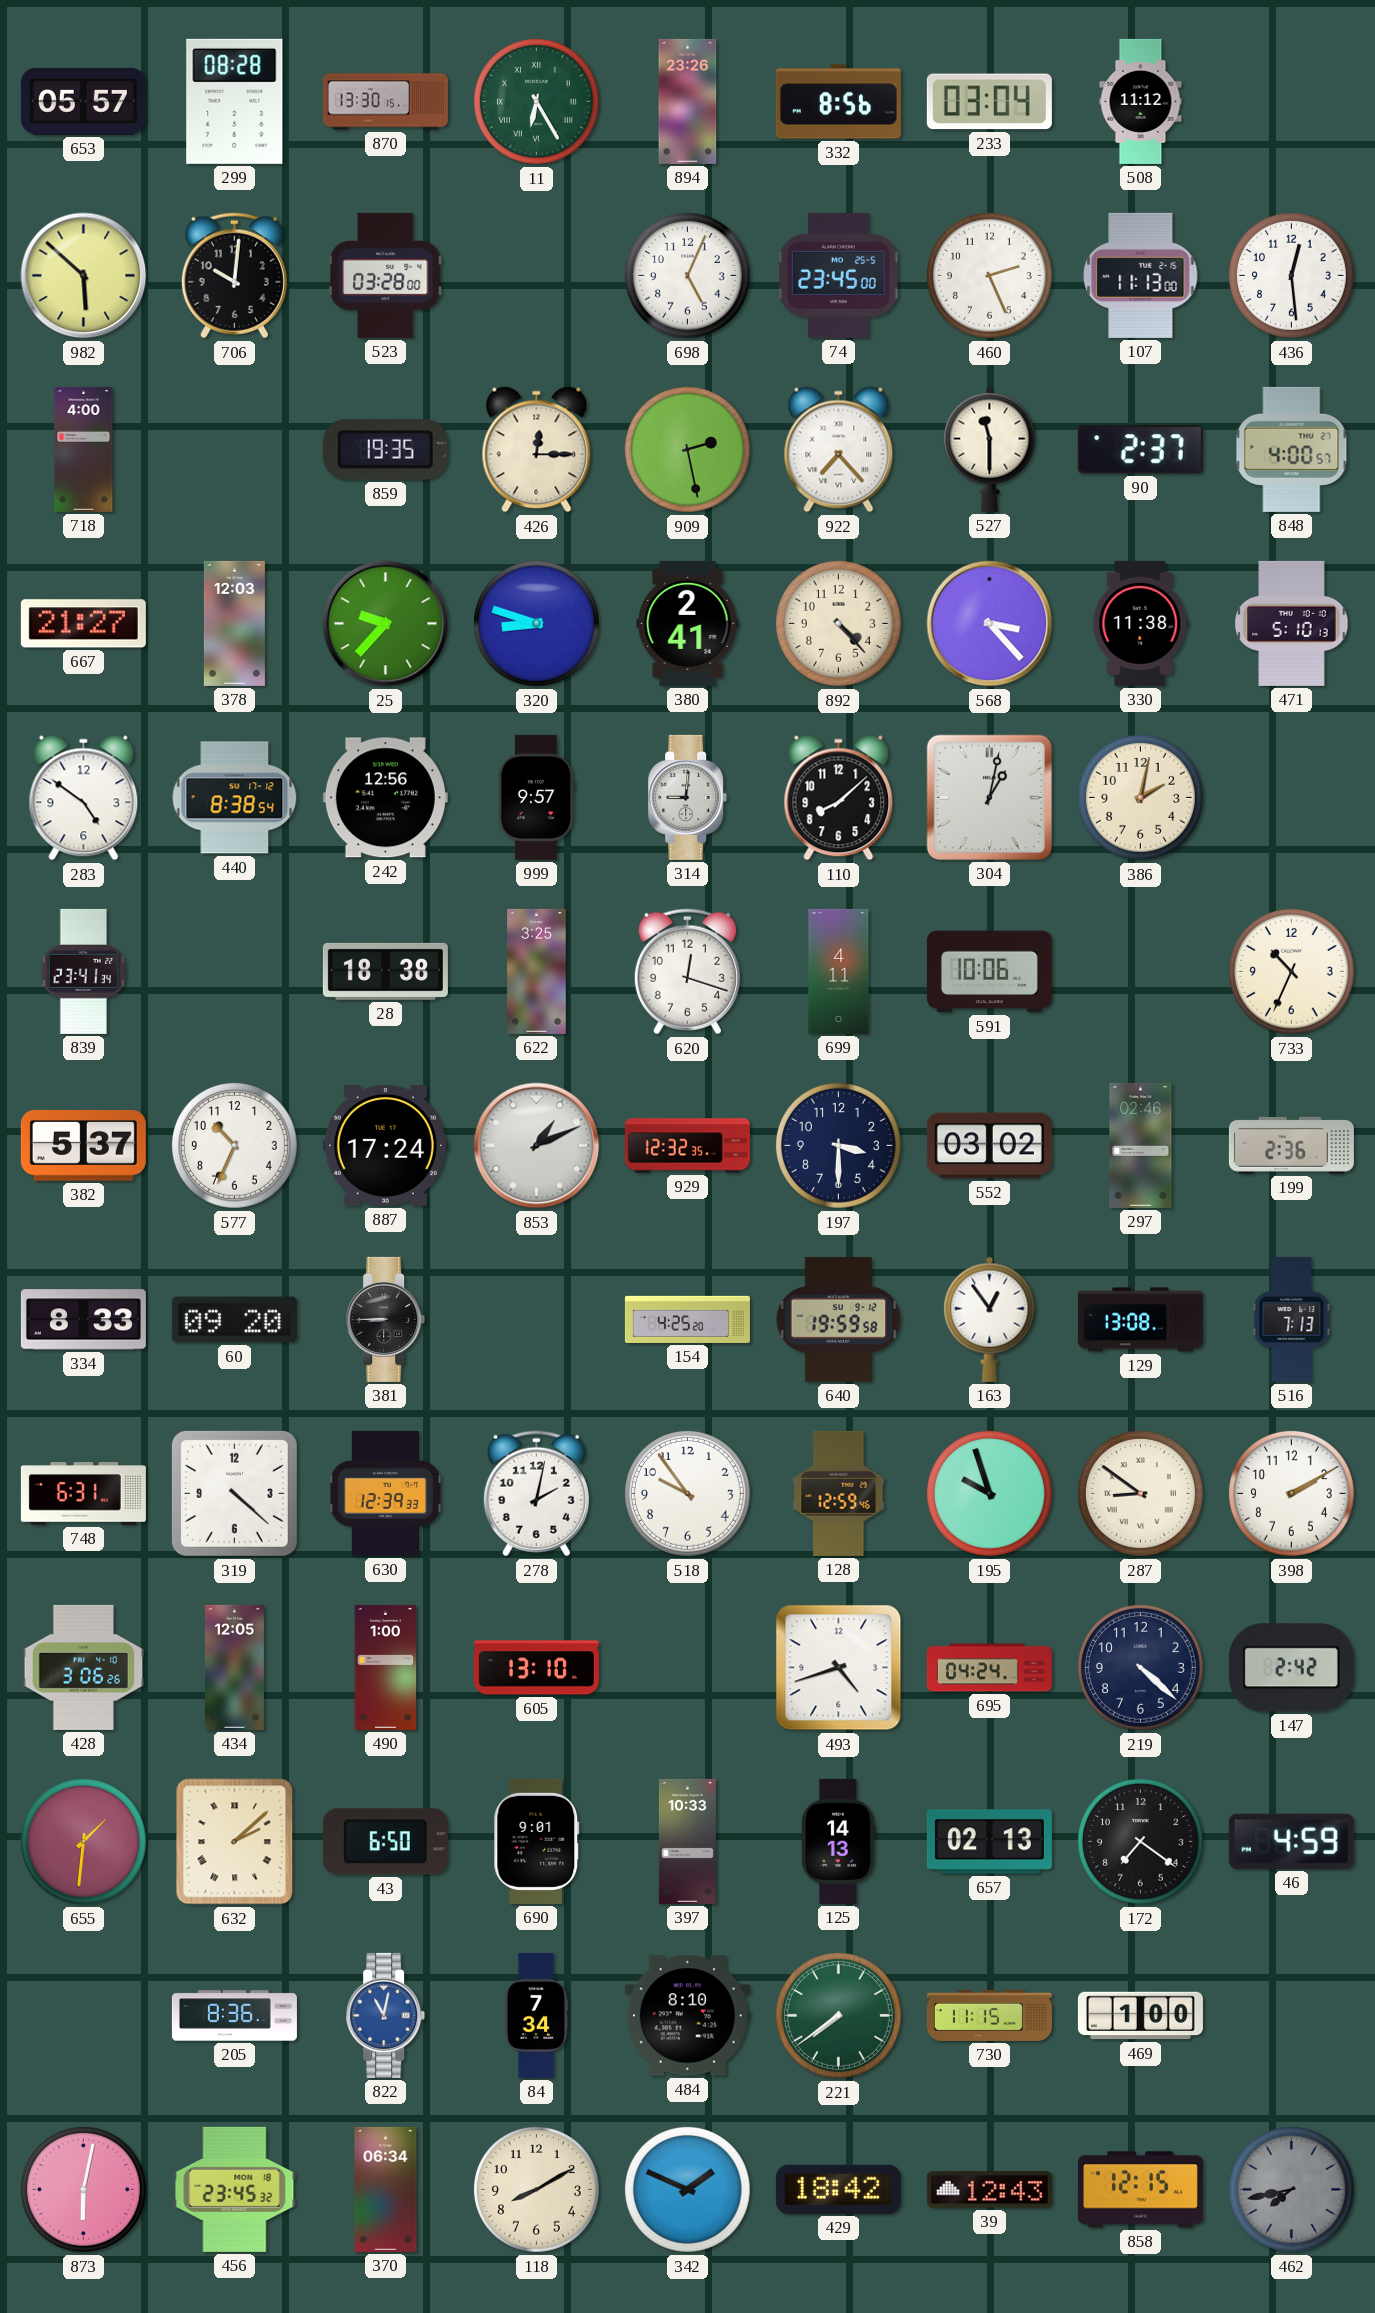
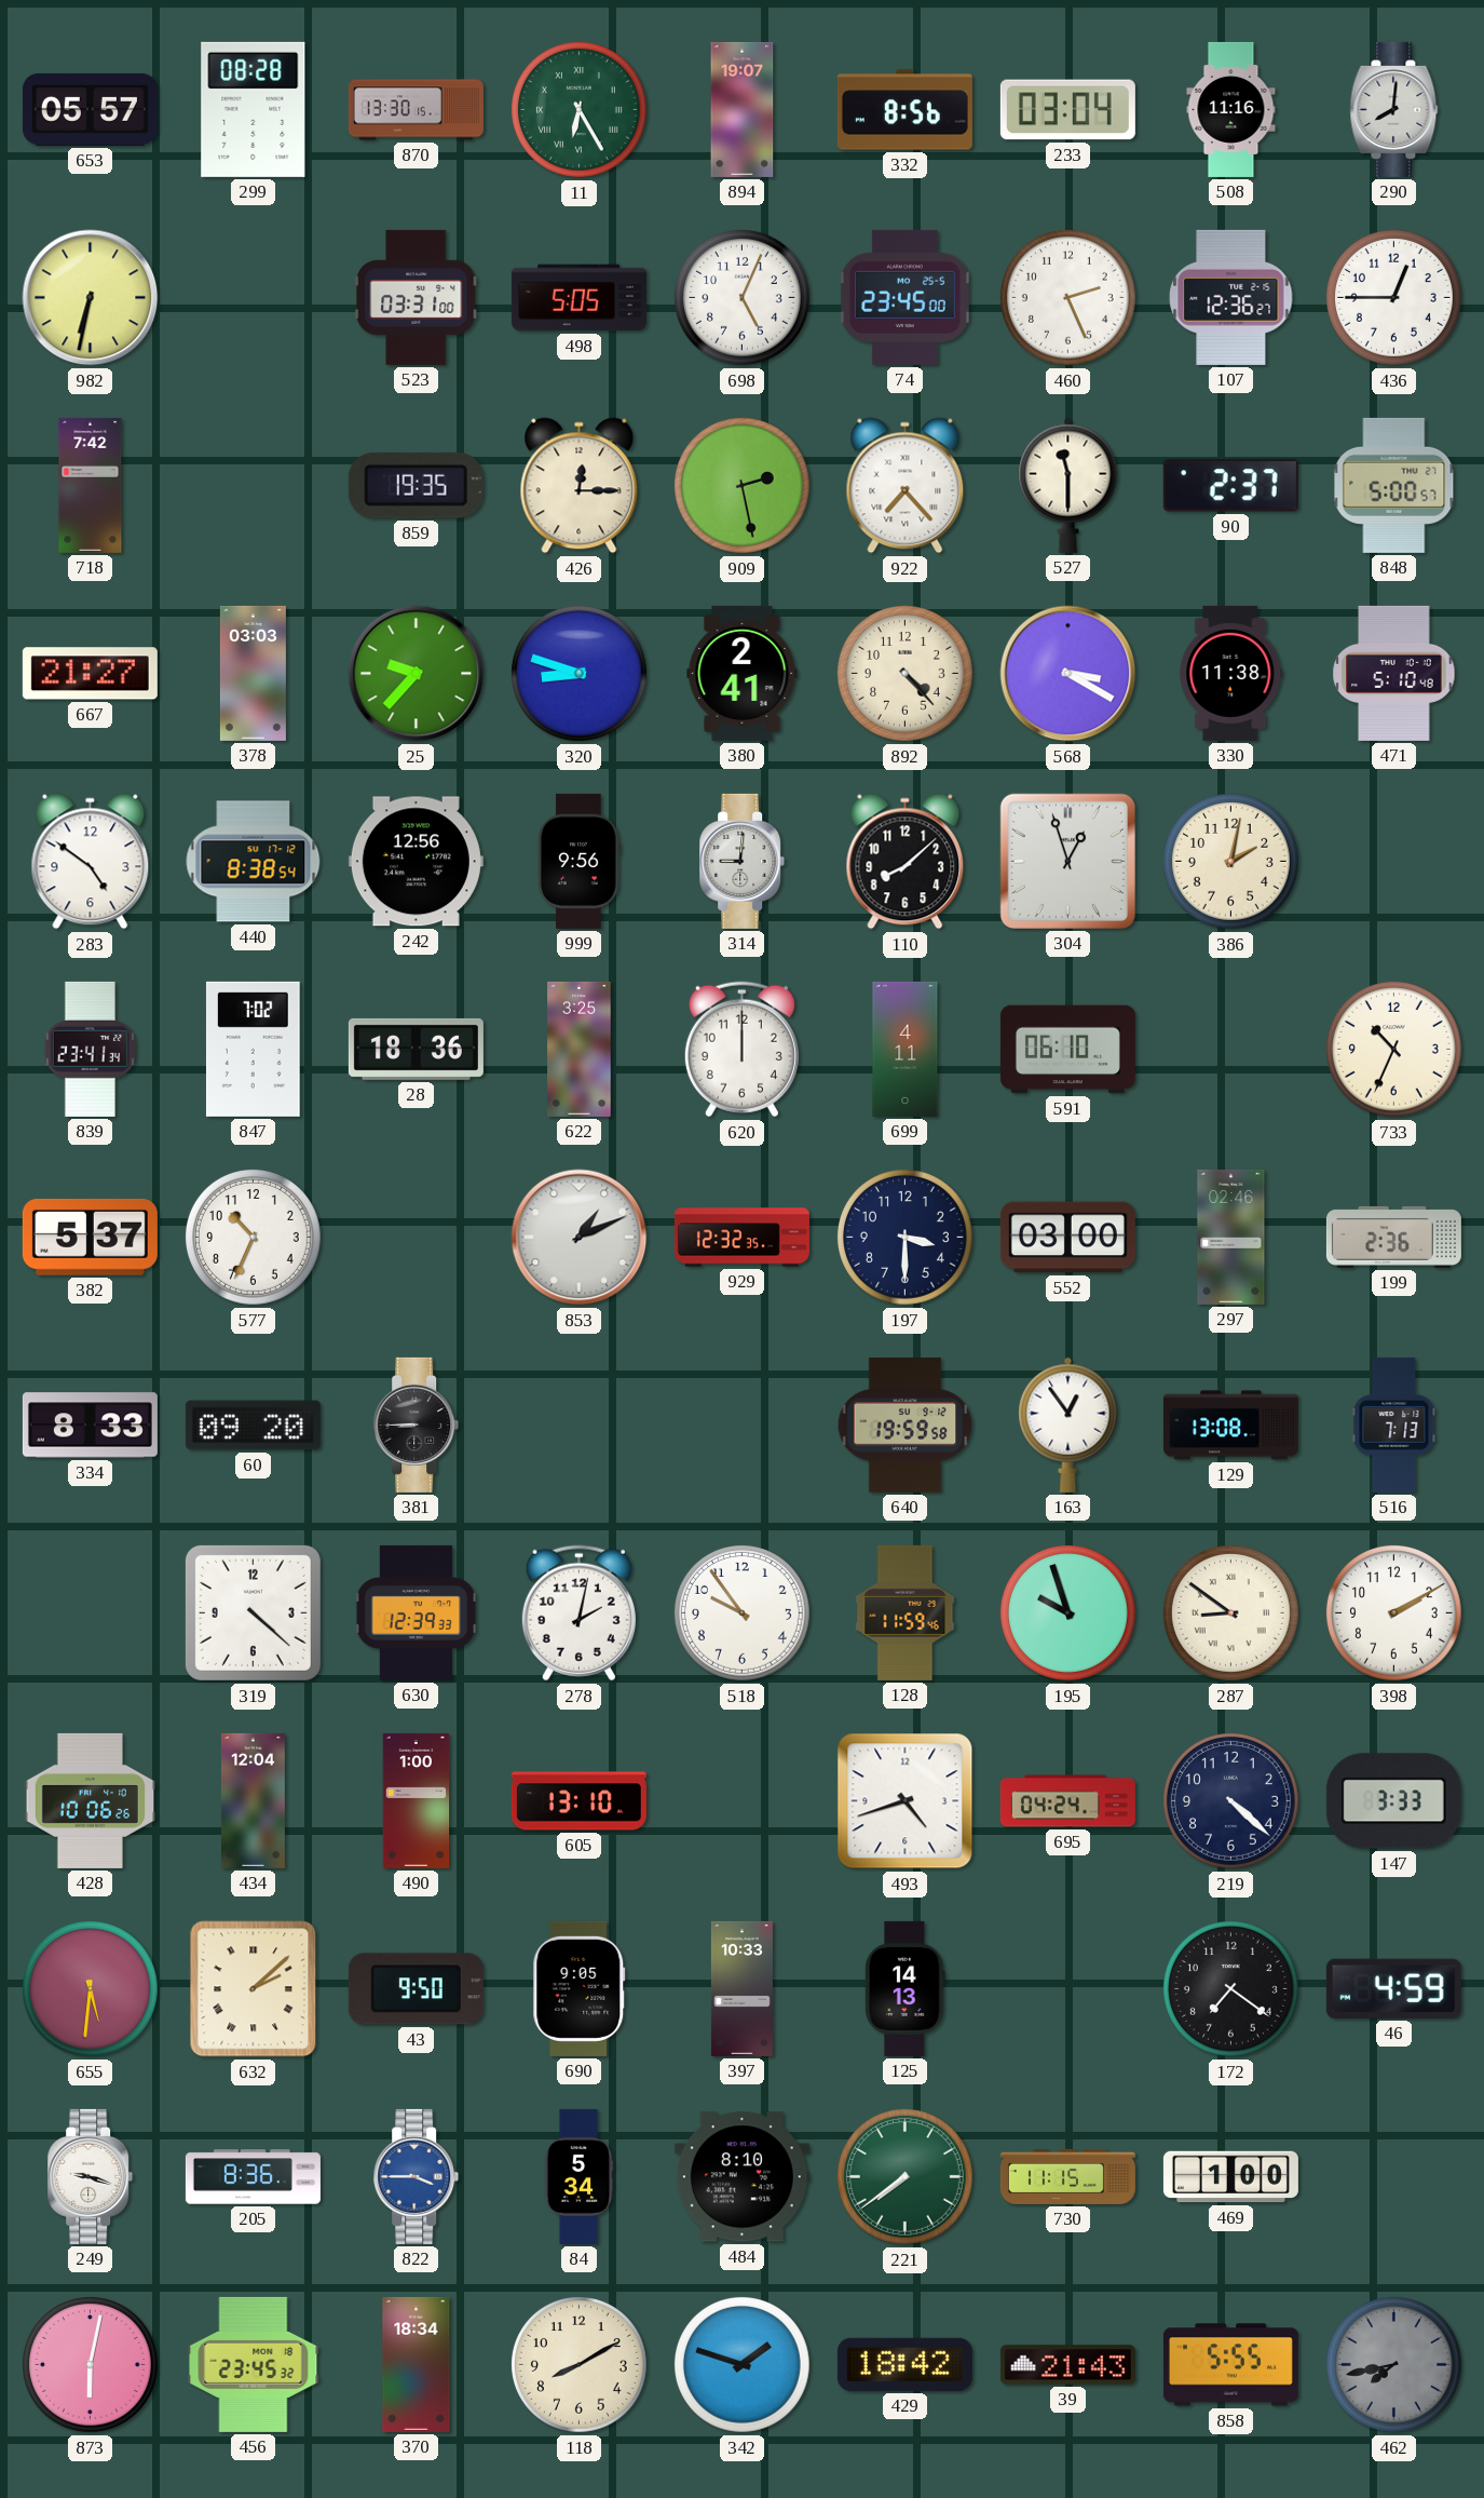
894: 23:26 -> 19:07
508: 11:12 -> 11:16
290: none -> 8:01
982: 5:52 -> 6:32
706: 10:01 -> none
523: 03:28 -> 03:31
498: none -> 5:05
107: 11:13 -> 12:36
436: 12:29 -> 12:45
718: 4:00 -> 7:42
848: 4:00 -> 5:00
378: 12:03 -> 03:03
568: 3:23 -> 3:20
471: 5:10:13 -> 5:10:48
999: 9:57 -> 9:56
304: 1:02 -> 12:57
847: none -> 7:02
28: 18:38 -> 18:36
620: 12:18 -> 12:00
591: 10:06 -> 06:10
887: 17:24 -> none
552: 03:02 -> 03:00
154: 4:25 -> none
748: 6:31 -> none
128: 12:59 -> 11:59
428: 3:06 -> 10:06
434: 12:05 -> 12:04
147: 2:42 -> 3:33
655: 1:31 -> 5:31
43: 6:50 -> 9:50
690: 9:01 -> 9:05
657: 02:13 -> none
249: none -> 9:18
822: 11:02 -> 3:45
84: 7:34 -> 5:34
370: 06:34 -> 18:34
342: 1:49 -> 1:48
39: 12:43 -> 21:43
858: 12:15 -> 5:55
